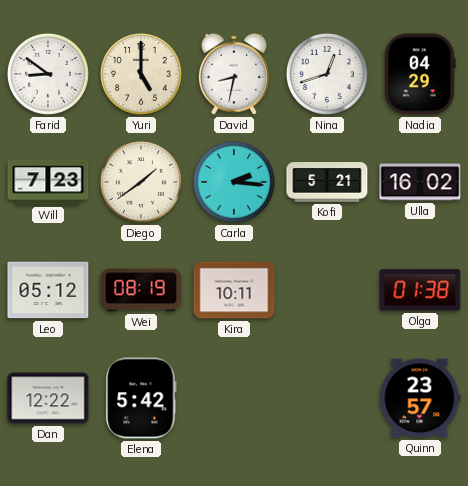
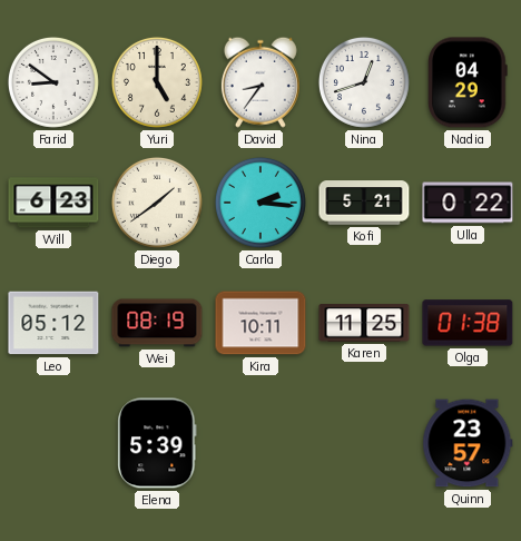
David: 8:32 -> 8:36
Will: 7:23 -> 6:23
Ulla: 16:02 -> 0:22
Karen: none -> 11:25
Dan: 12:22 -> none
Elena: 5:42 -> 5:39
